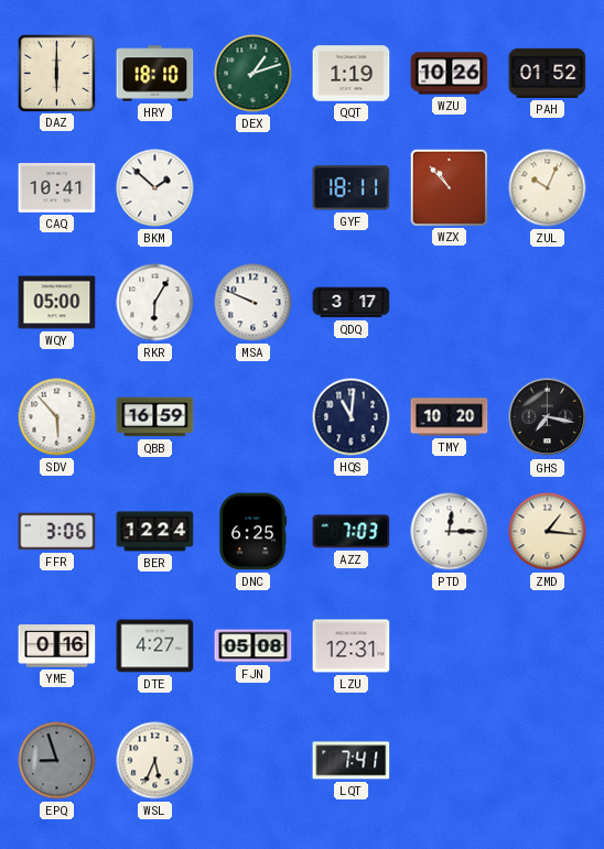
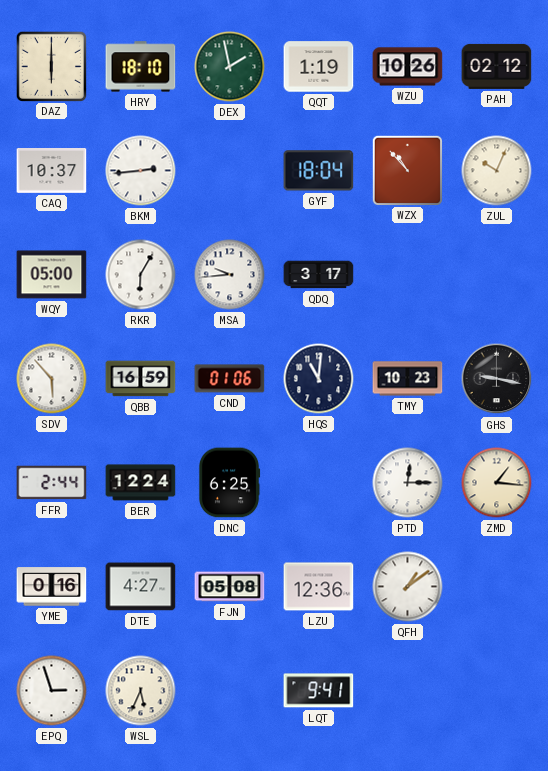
DEX: 1:12 -> 1:58
PAH: 01:52 -> 02:12
CAQ: 10:41 -> 10:37
BKM: 1:52 -> 2:44
GYF: 18:11 -> 18:04
MSA: 9:49 -> 9:44
CND: none -> 01:06
TMY: 10:20 -> 10:23
GHS: 7:17 -> 9:17
FFR: 3:06 -> 2:44
AZZ: 7:03 -> none
LZU: 12:31 -> 12:36
QFH: none -> 1:09
EPQ: 8:57 -> 2:57
EPQ dial: grey -> white
LQT: 7:41 -> 9:41
